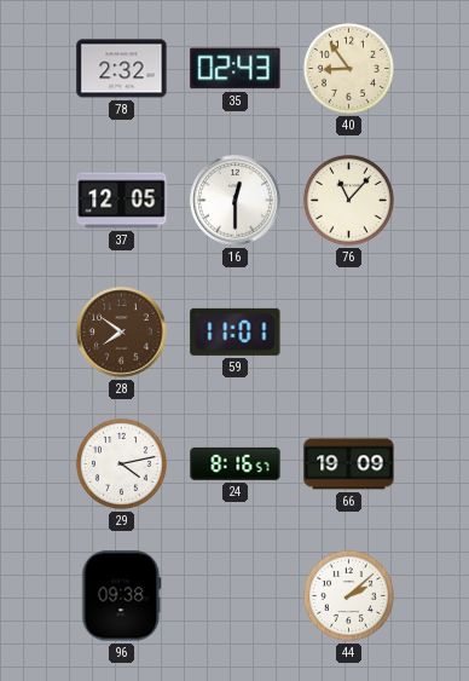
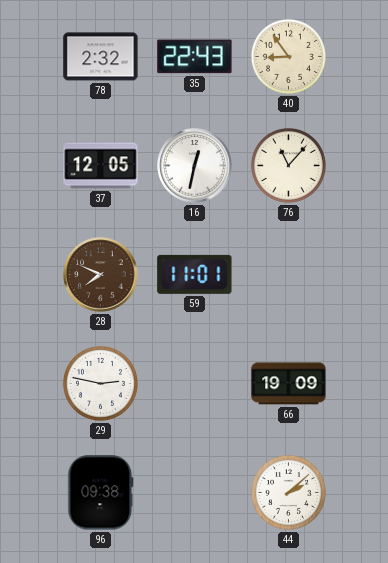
35: 02:43 -> 22:43
16: 12:30 -> 12:32
28: 7:51 -> 7:49
29: 4:13 -> 2:47
24: 8:16 -> none
